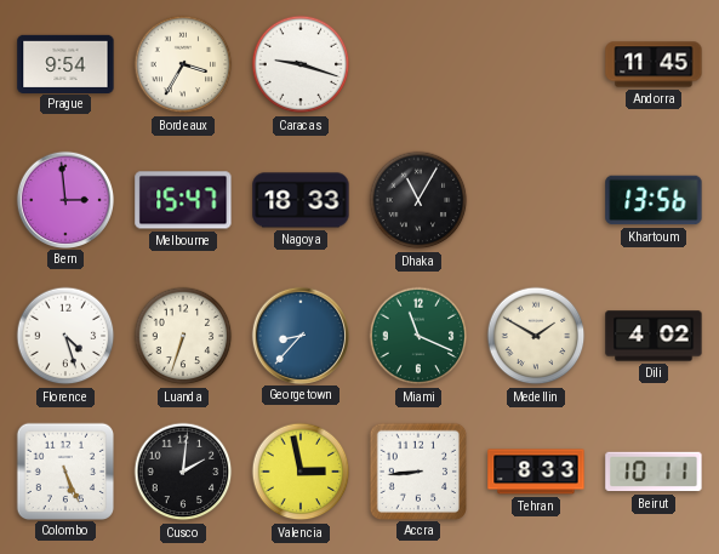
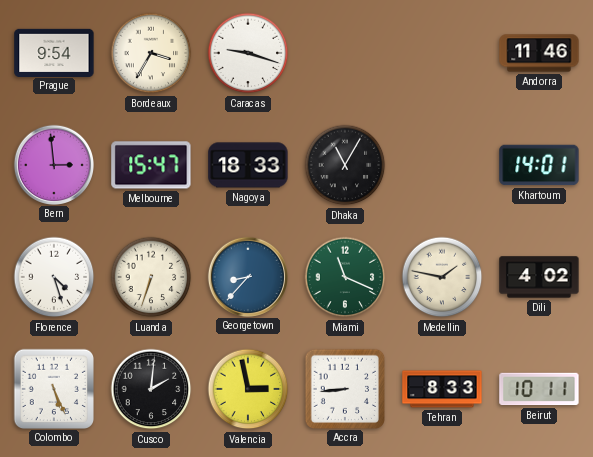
Andorra: 11:45 -> 11:46
Khartoum: 13:56 -> 14:01
Medellin: 1:50 -> 1:47
